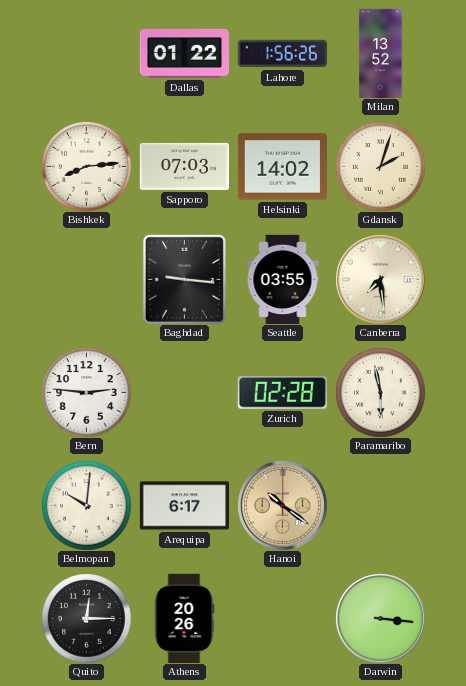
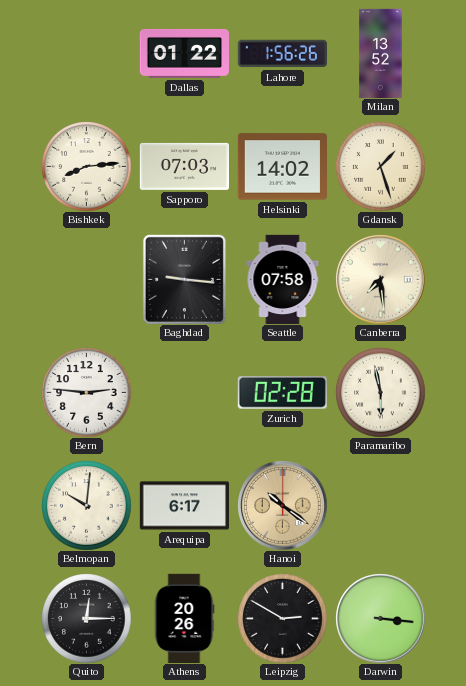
Gdansk: 2:03 -> 1:27
Seattle: 03:55 -> 07:58
Leipzig: none -> 2:50
